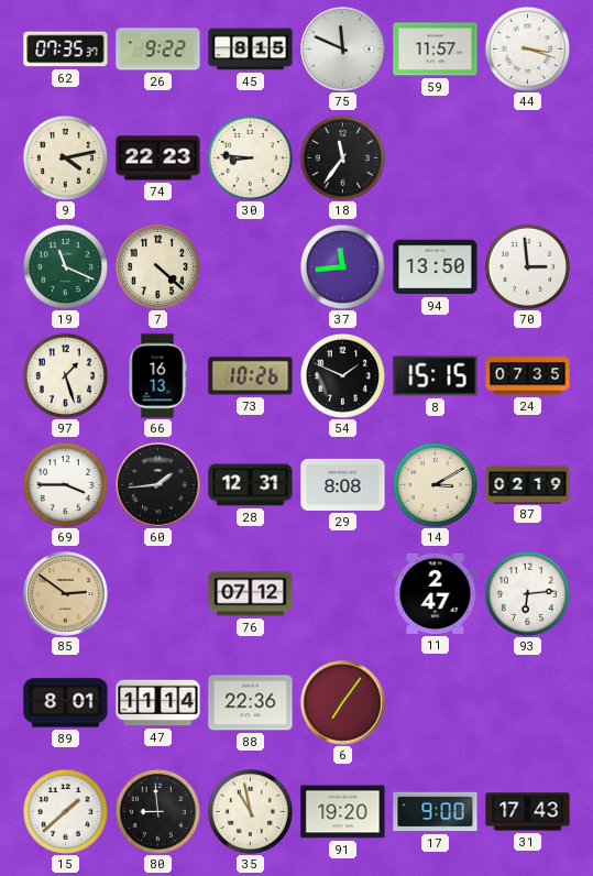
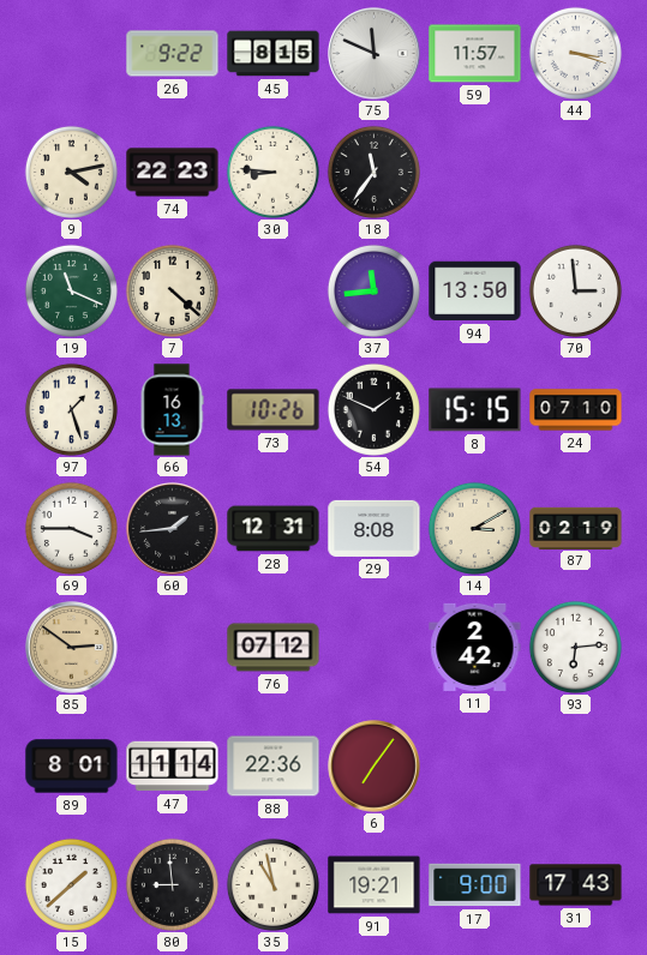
62: 07:35 -> none
24: 07:35 -> 07:10
11: 2:47 -> 2:42
91: 19:20 -> 19:21
